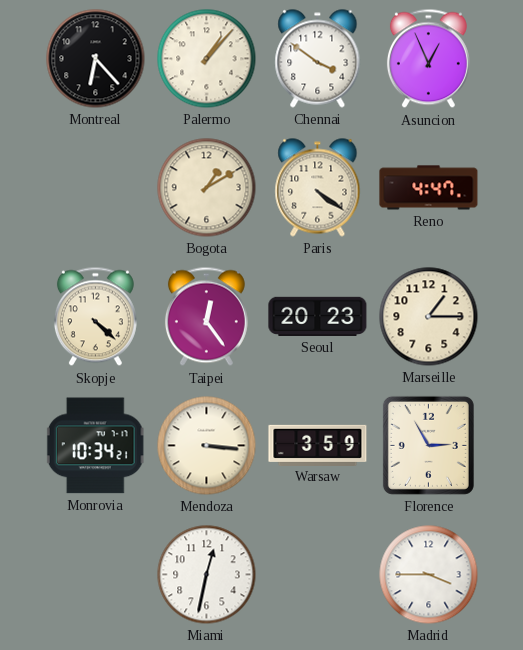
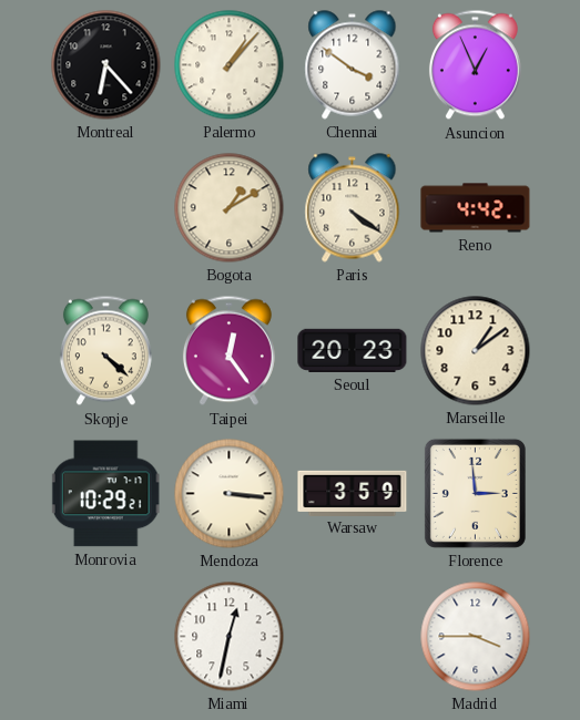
Reno: 4:47 -> 4:42
Marseille: 1:15 -> 1:09
Monrovia: 10:34 -> 10:29
Florence: 2:55 -> 2:59
